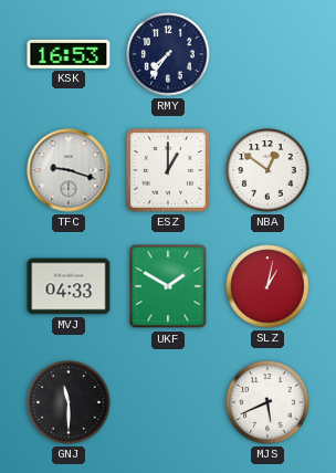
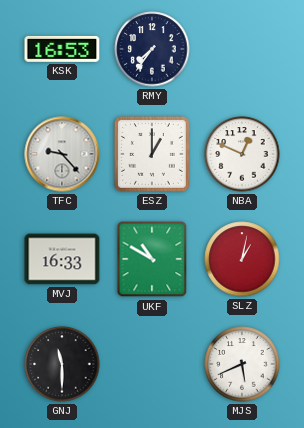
TFC: 9:18 -> 9:23
NBA: 12:51 -> 12:49
MVJ: 04:33 -> 16:33
UKF: 1:50 -> 10:50
